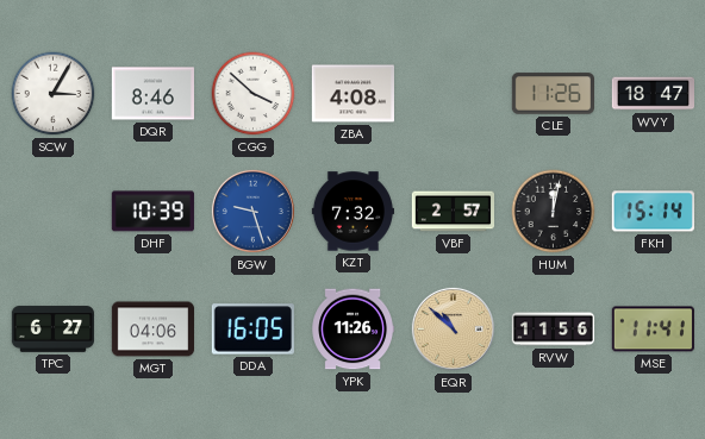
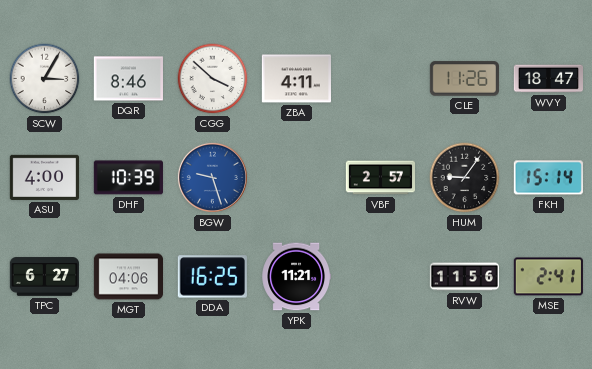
ZBA: 4:08 -> 4:11
ASU: none -> 4:00
KZT: 7:32 -> none
HUM: 12:02 -> 9:06
DDA: 16:05 -> 16:25
YPK: 11:26 -> 11:21
EQR: 10:52 -> none
MSE: 11:41 -> 2:41
